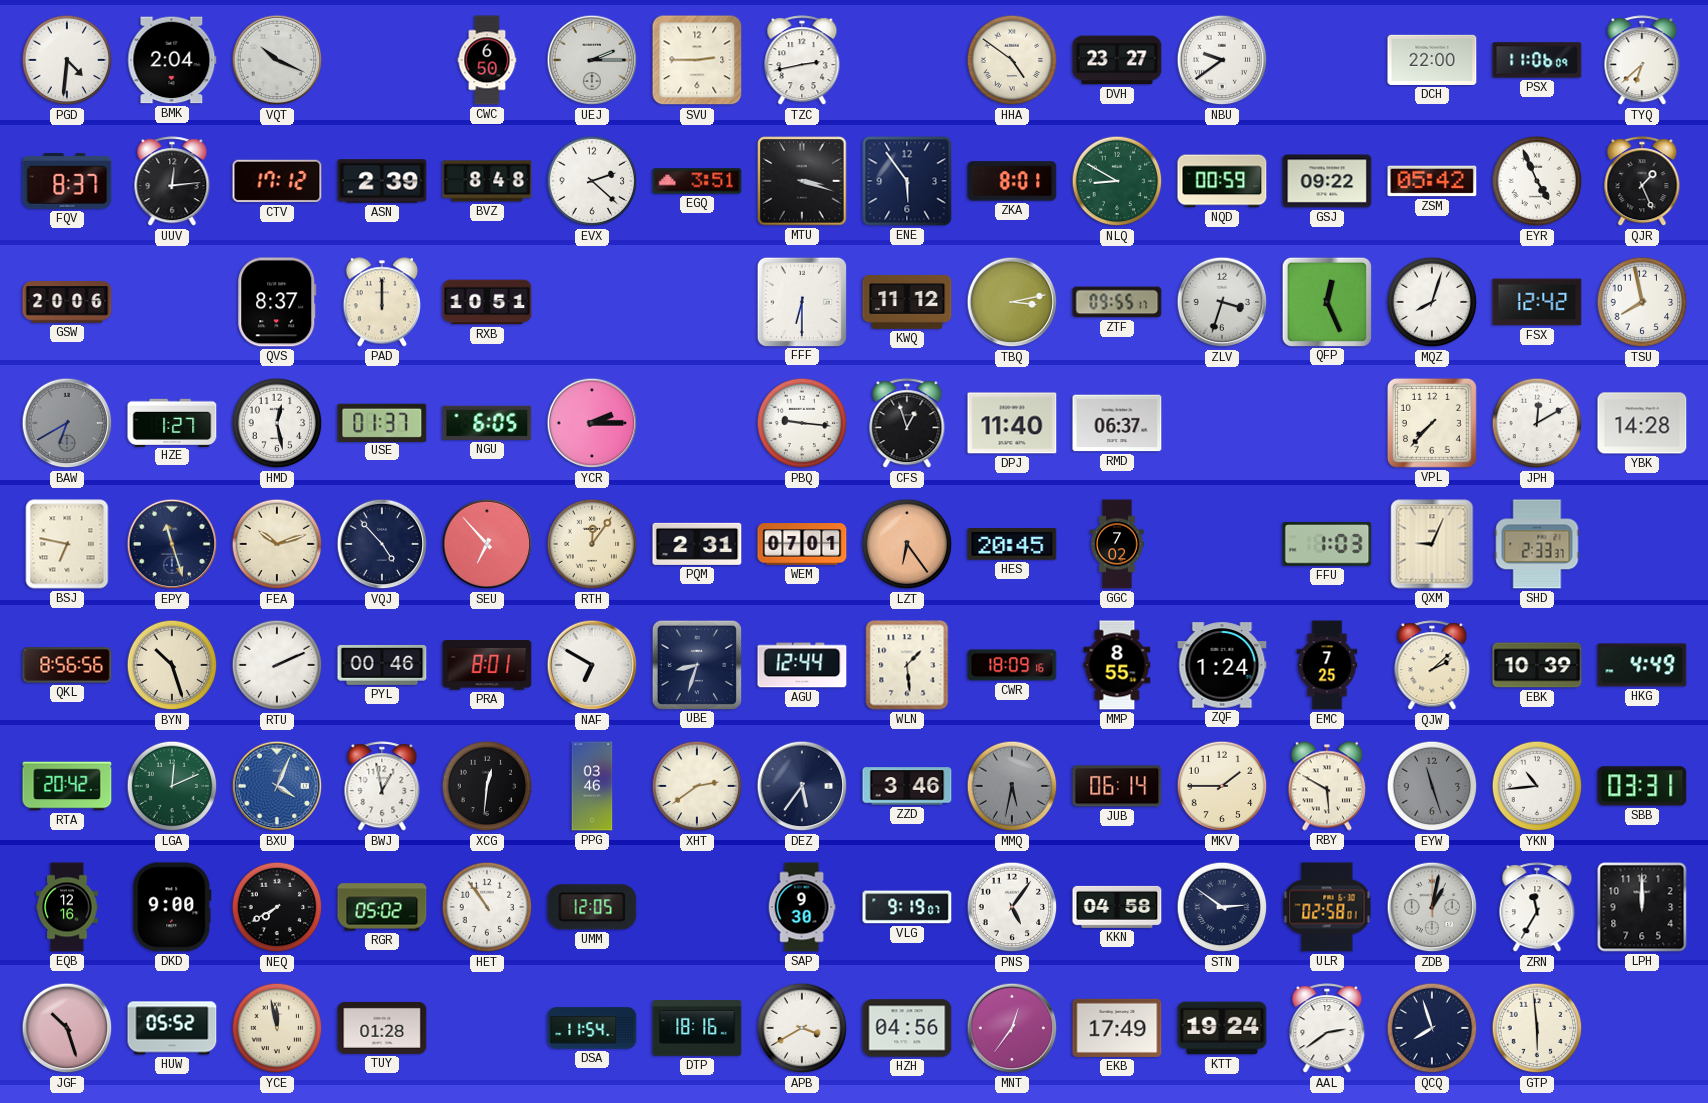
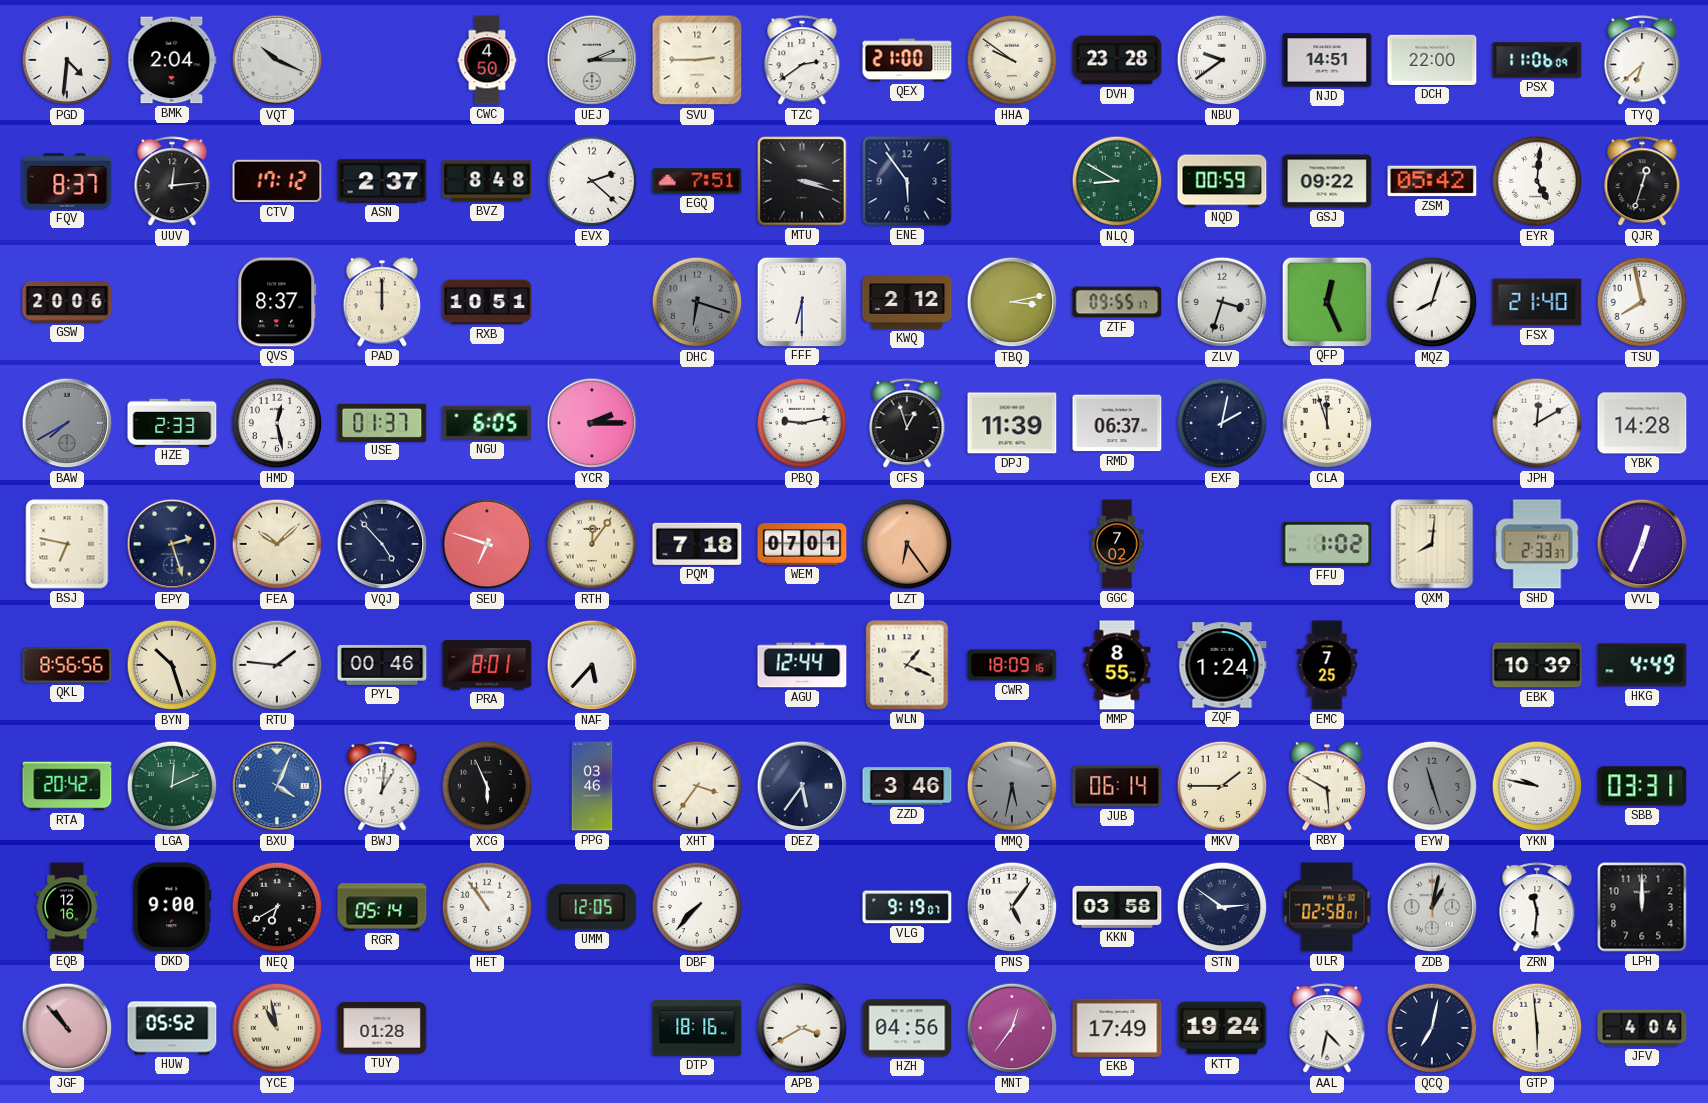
CWC: 6:50 -> 4:50
TZC: 2:43 -> 2:39
QEX: none -> 21:00
HHA: 4:51 -> 9:51
DVH: 23:27 -> 23:28
NJD: none -> 14:51
ASN: 2:39 -> 2:37
EGQ: 3:51 -> 7:51
ZKA: 8:01 -> none
EYR: 4:56 -> 5:01
QJR: 1:26 -> 12:33
DHC: none -> 6:18
KWQ: 11:12 -> 2:12
FSX: 12:42 -> 21:40
BAW: 6:40 -> 7:40
HZE: 1:27 -> 2:33
PBQ: 9:16 -> 9:13
DPJ: 11:40 -> 11:39
EXF: none -> 2:02
CLA: none -> 11:57
VPL: 7:37 -> none
EPY: 11:27 -> 2:27
FEA: 10:12 -> 10:08
SEU: 6:53 -> 6:48
PQM: 2:31 -> 7:18
HES: 20:45 -> none
FFU: 1:03 -> 1:02
QXM: 9:04 -> 8:01
VVL: none -> 12:34
RTU: 2:11 -> 1:46
NAF: 6:50 -> 5:37
UBE: 8:33 -> none
WLN: 1:29 -> 1:19
QJW: 2:08 -> none
BWJ: 12:58 -> 1:01
XCG: 12:31 -> 5:56
XHT: 2:39 -> 3:36
YKN: 10:44 -> 9:47
NEQ: 7:40 -> 6:40
RGR: 05:02 -> 05:14
DBF: none -> 7:37
SAP: 9:30 -> none
KKN: 04:58 -> 03:58
ZRN: 11:35 -> 11:31
JGF: 10:27 -> 10:53
YCE: 11:58 -> 10:58
DSA: 11:54 -> none
AAL: 2:39 -> 4:32
QCQ: 7:57 -> 7:02
JFV: none -> 4:04
